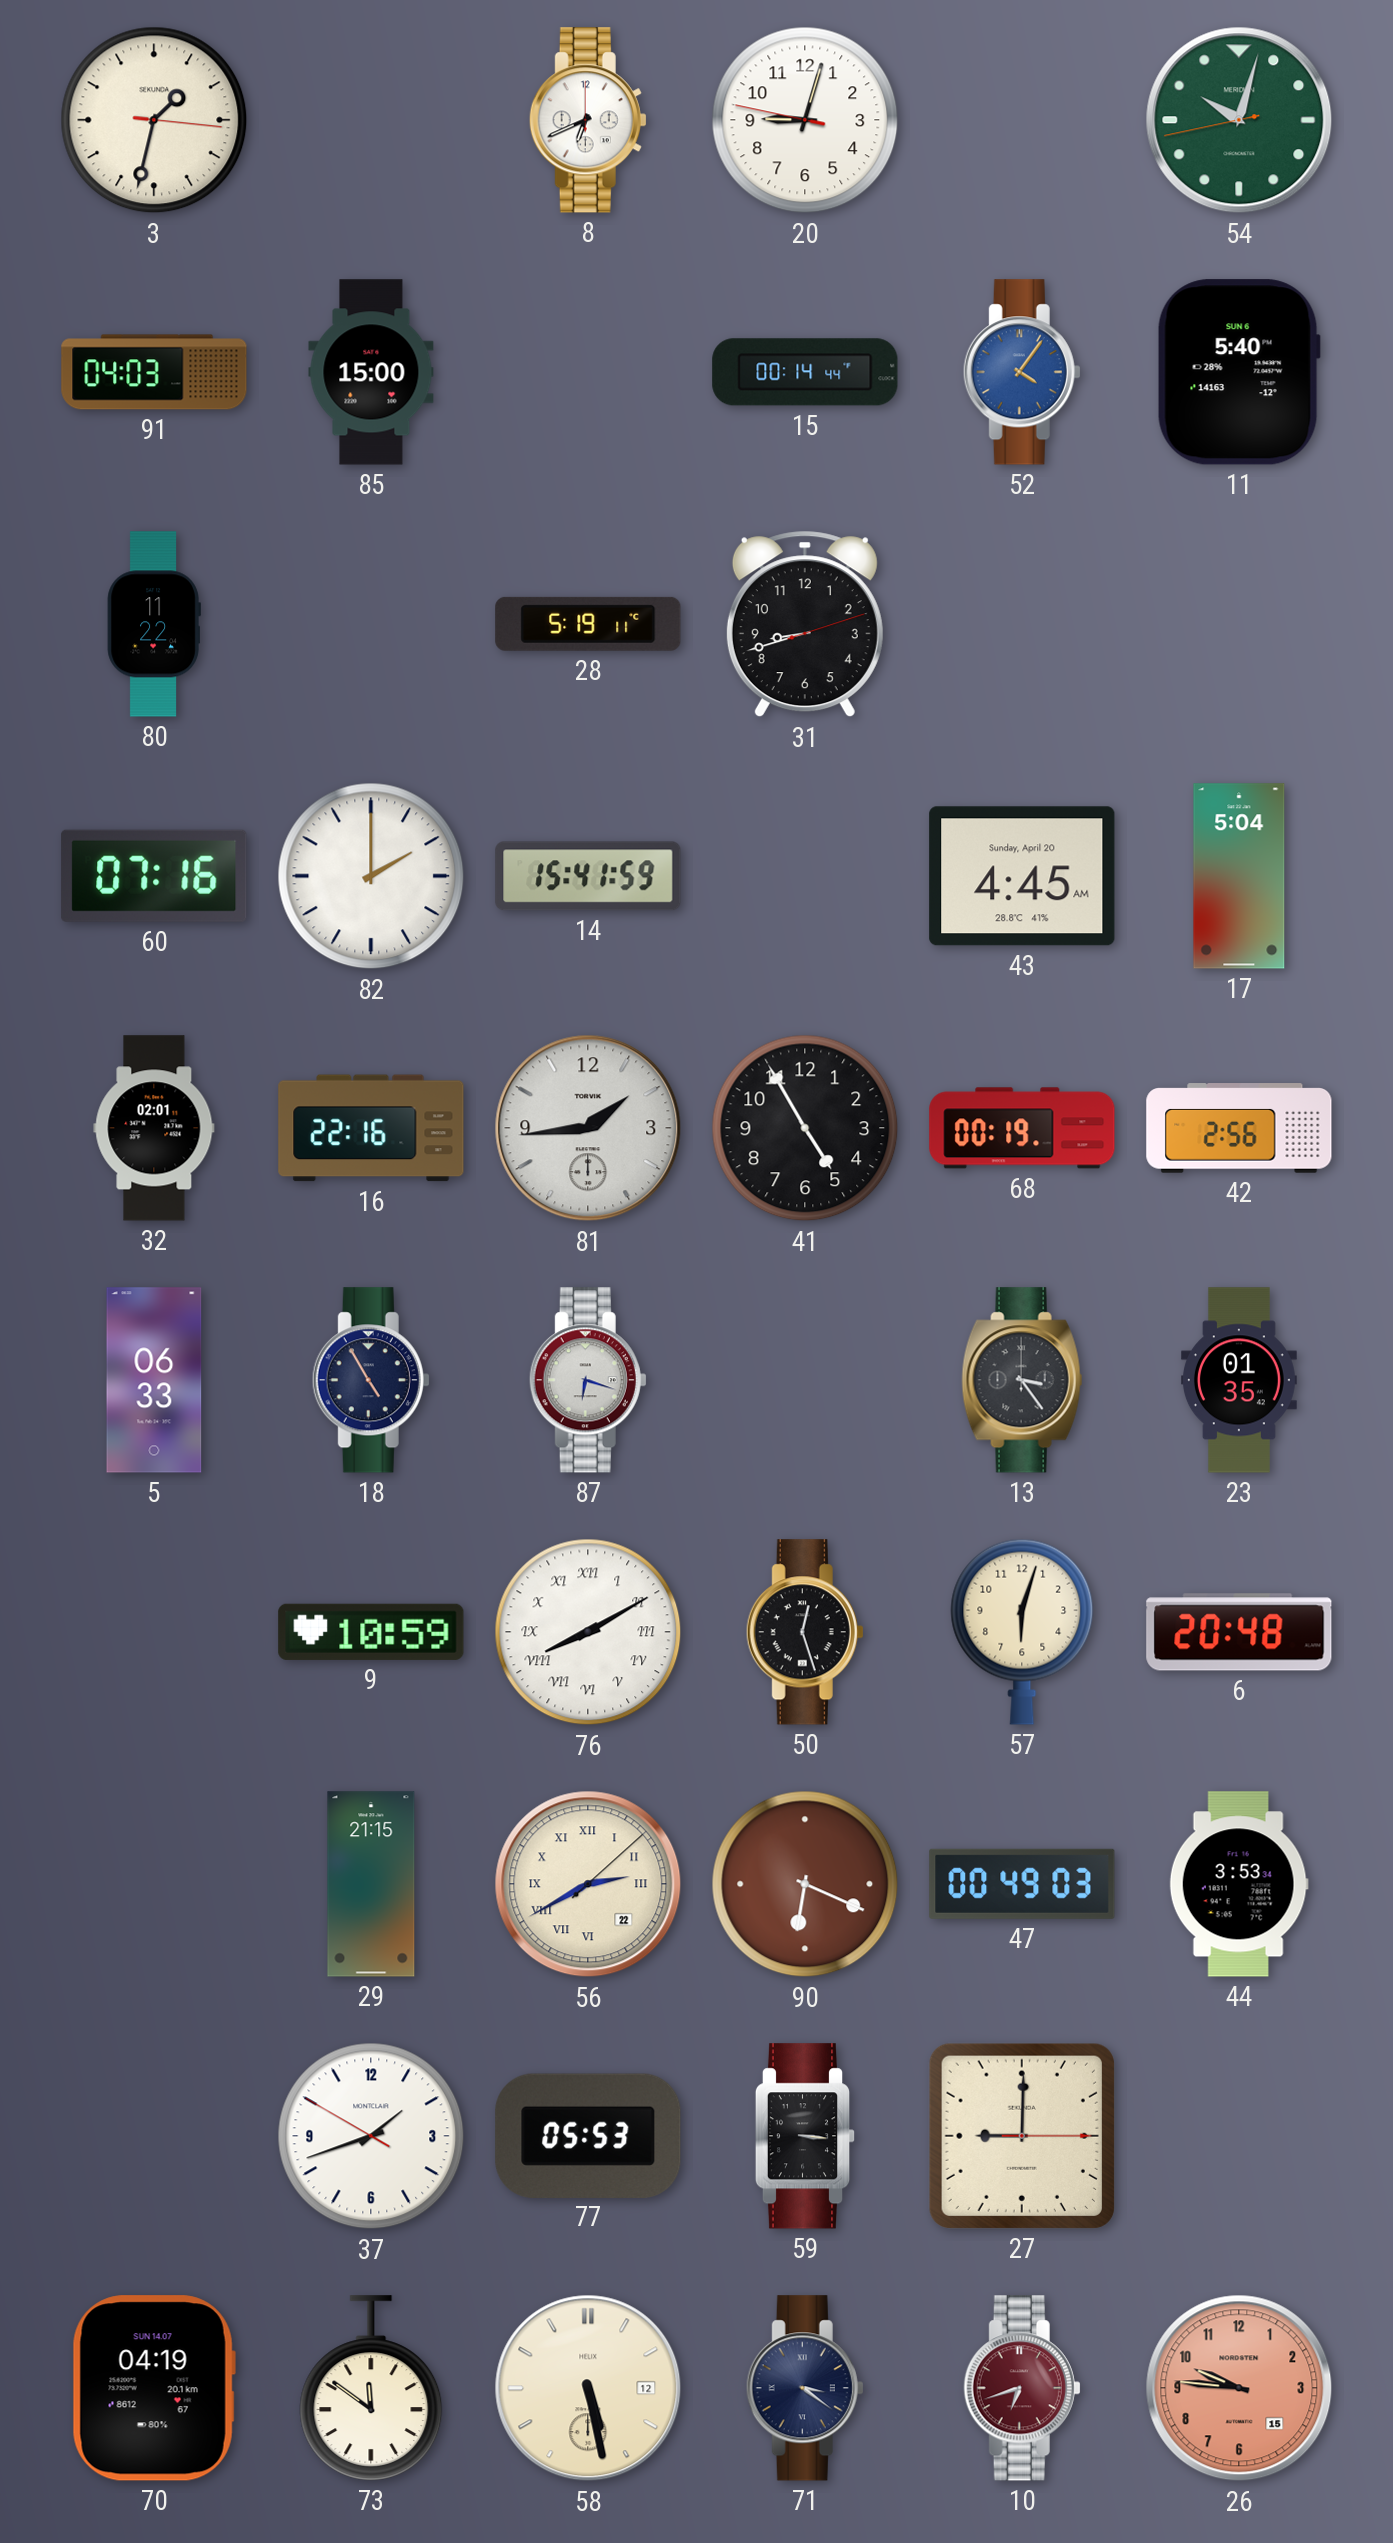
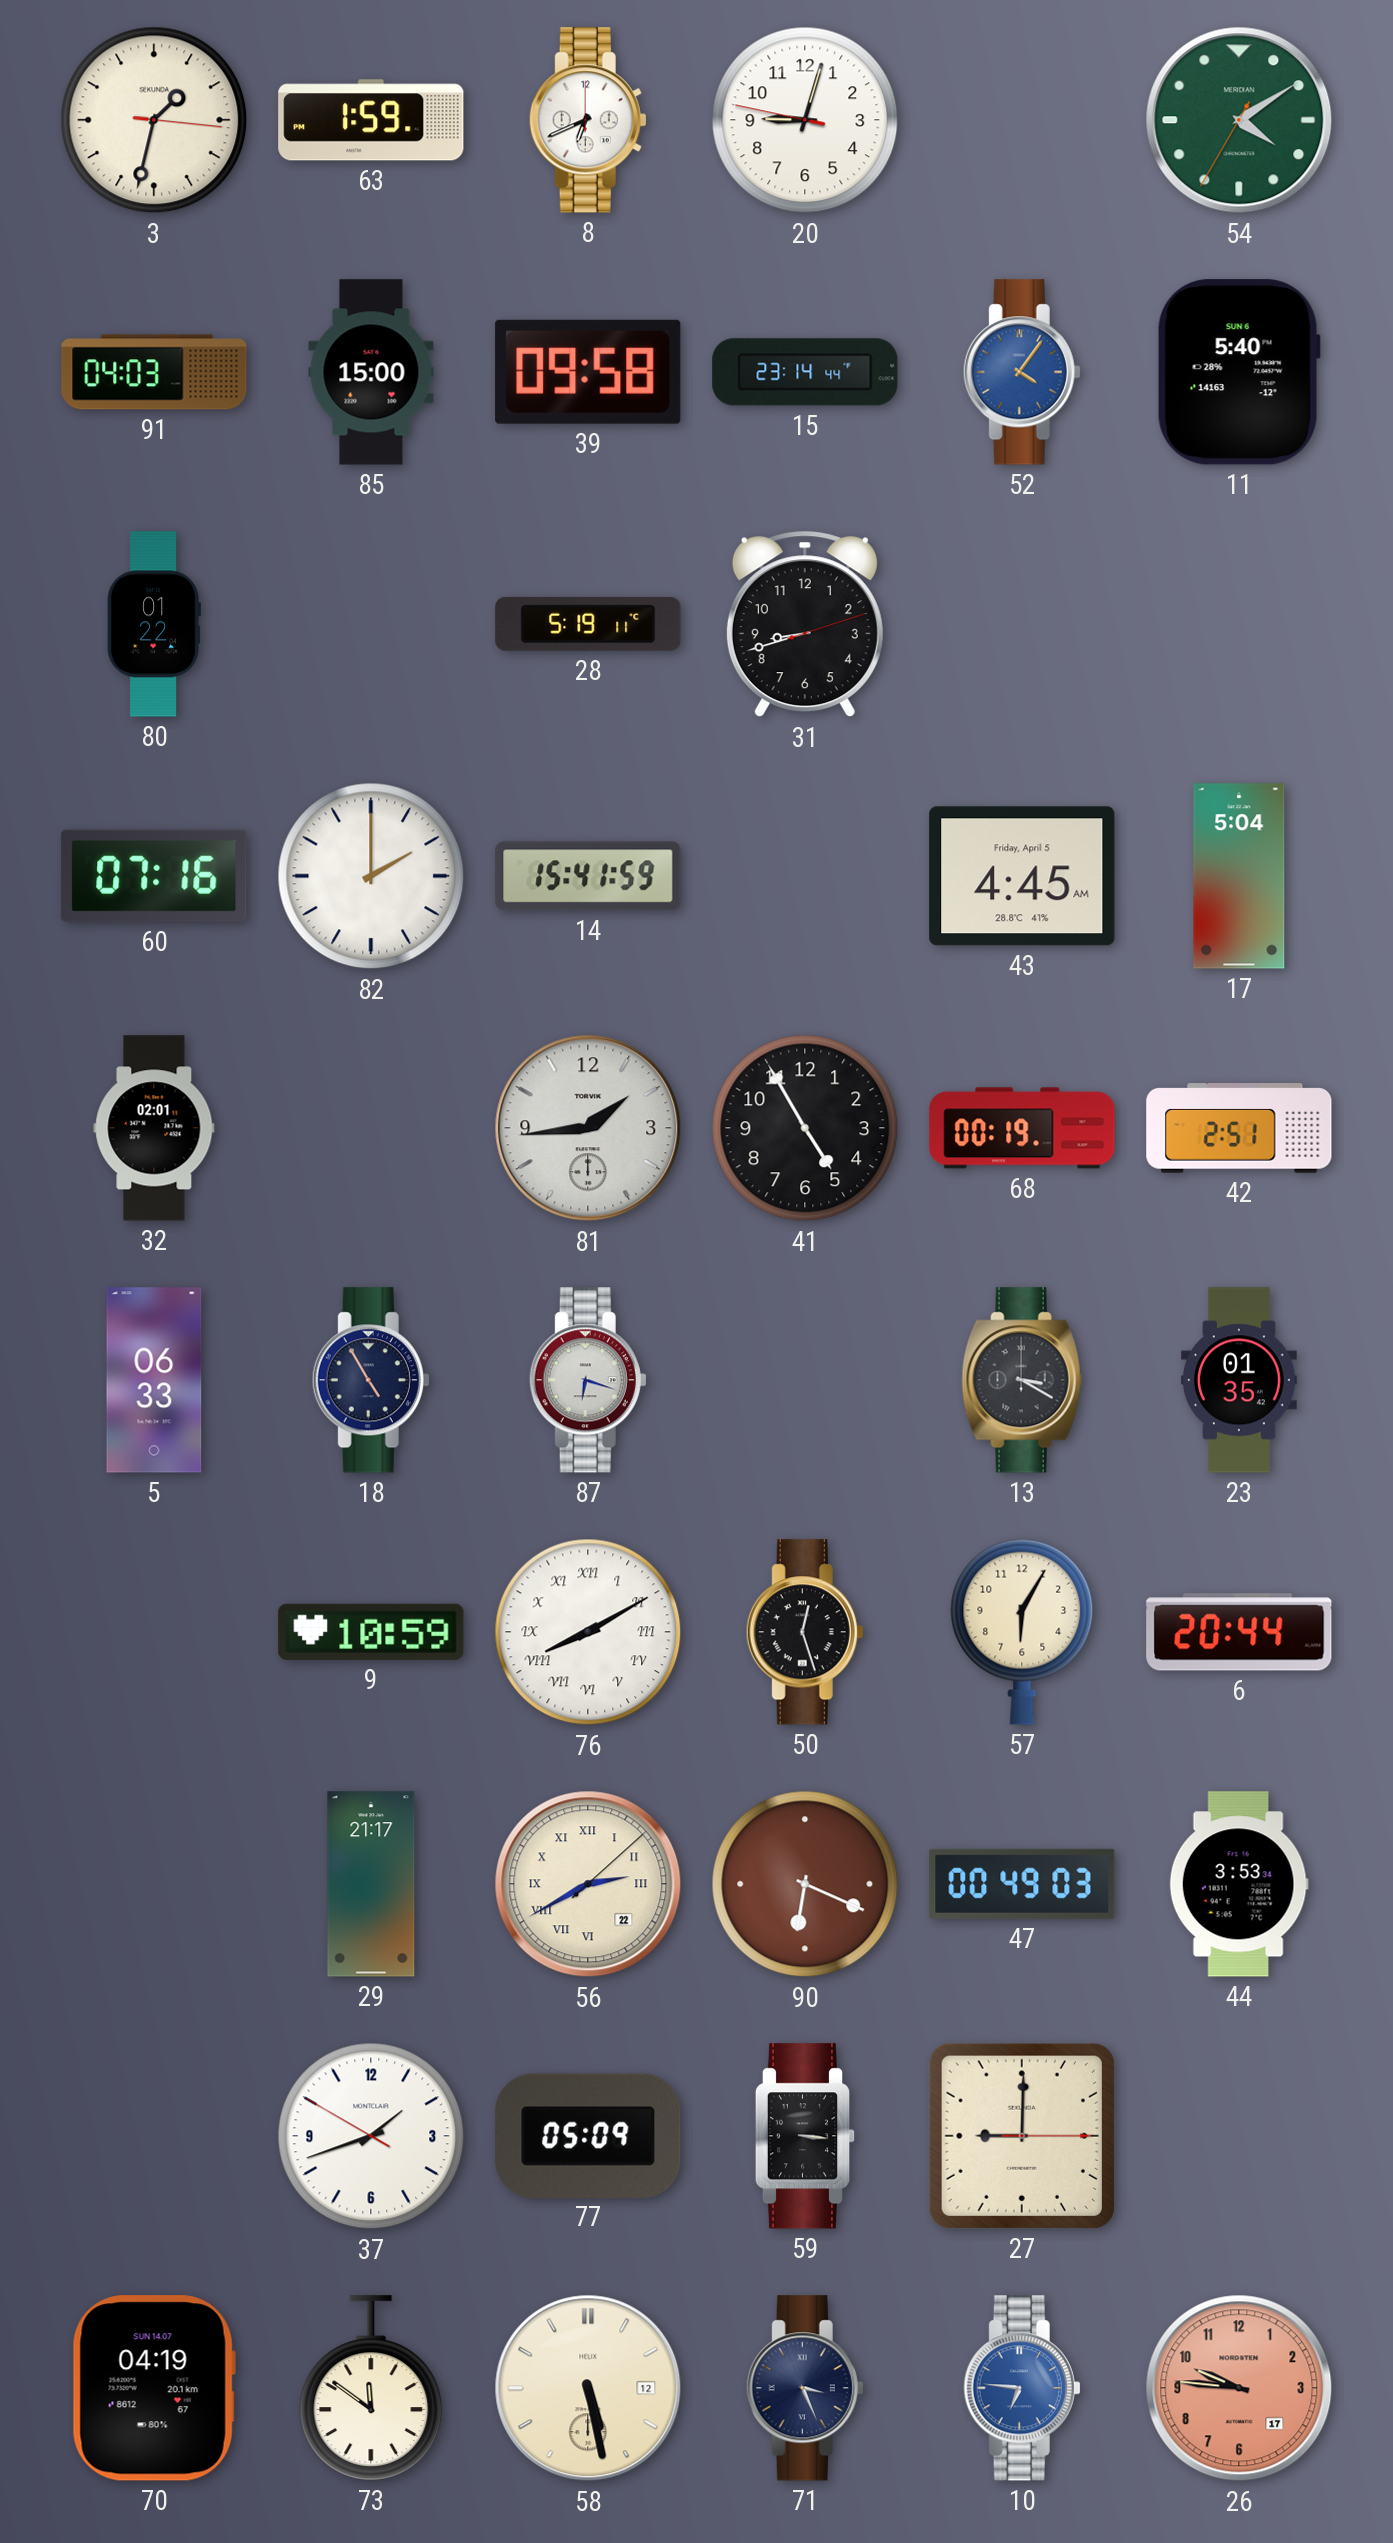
63: none -> 1:59
54: 10:02 -> 4:09
39: none -> 09:58
15: 00:14 -> 23:14
80: 11:22 -> 01:22
43 date: Sunday, April 20 -> Friday, April 5
16: 22:16 -> none
42: 2:56 -> 2:51
13: 3:24 -> 3:20
57: 6:03 -> 6:05
6: 20:48 -> 20:44
29: 21:15 -> 21:17
77: 05:53 -> 05:09
71: 3:21 -> 3:26
10: 6:42 -> 6:46
10 dial: burgundy -> blue
26 date: 15 -> 17
